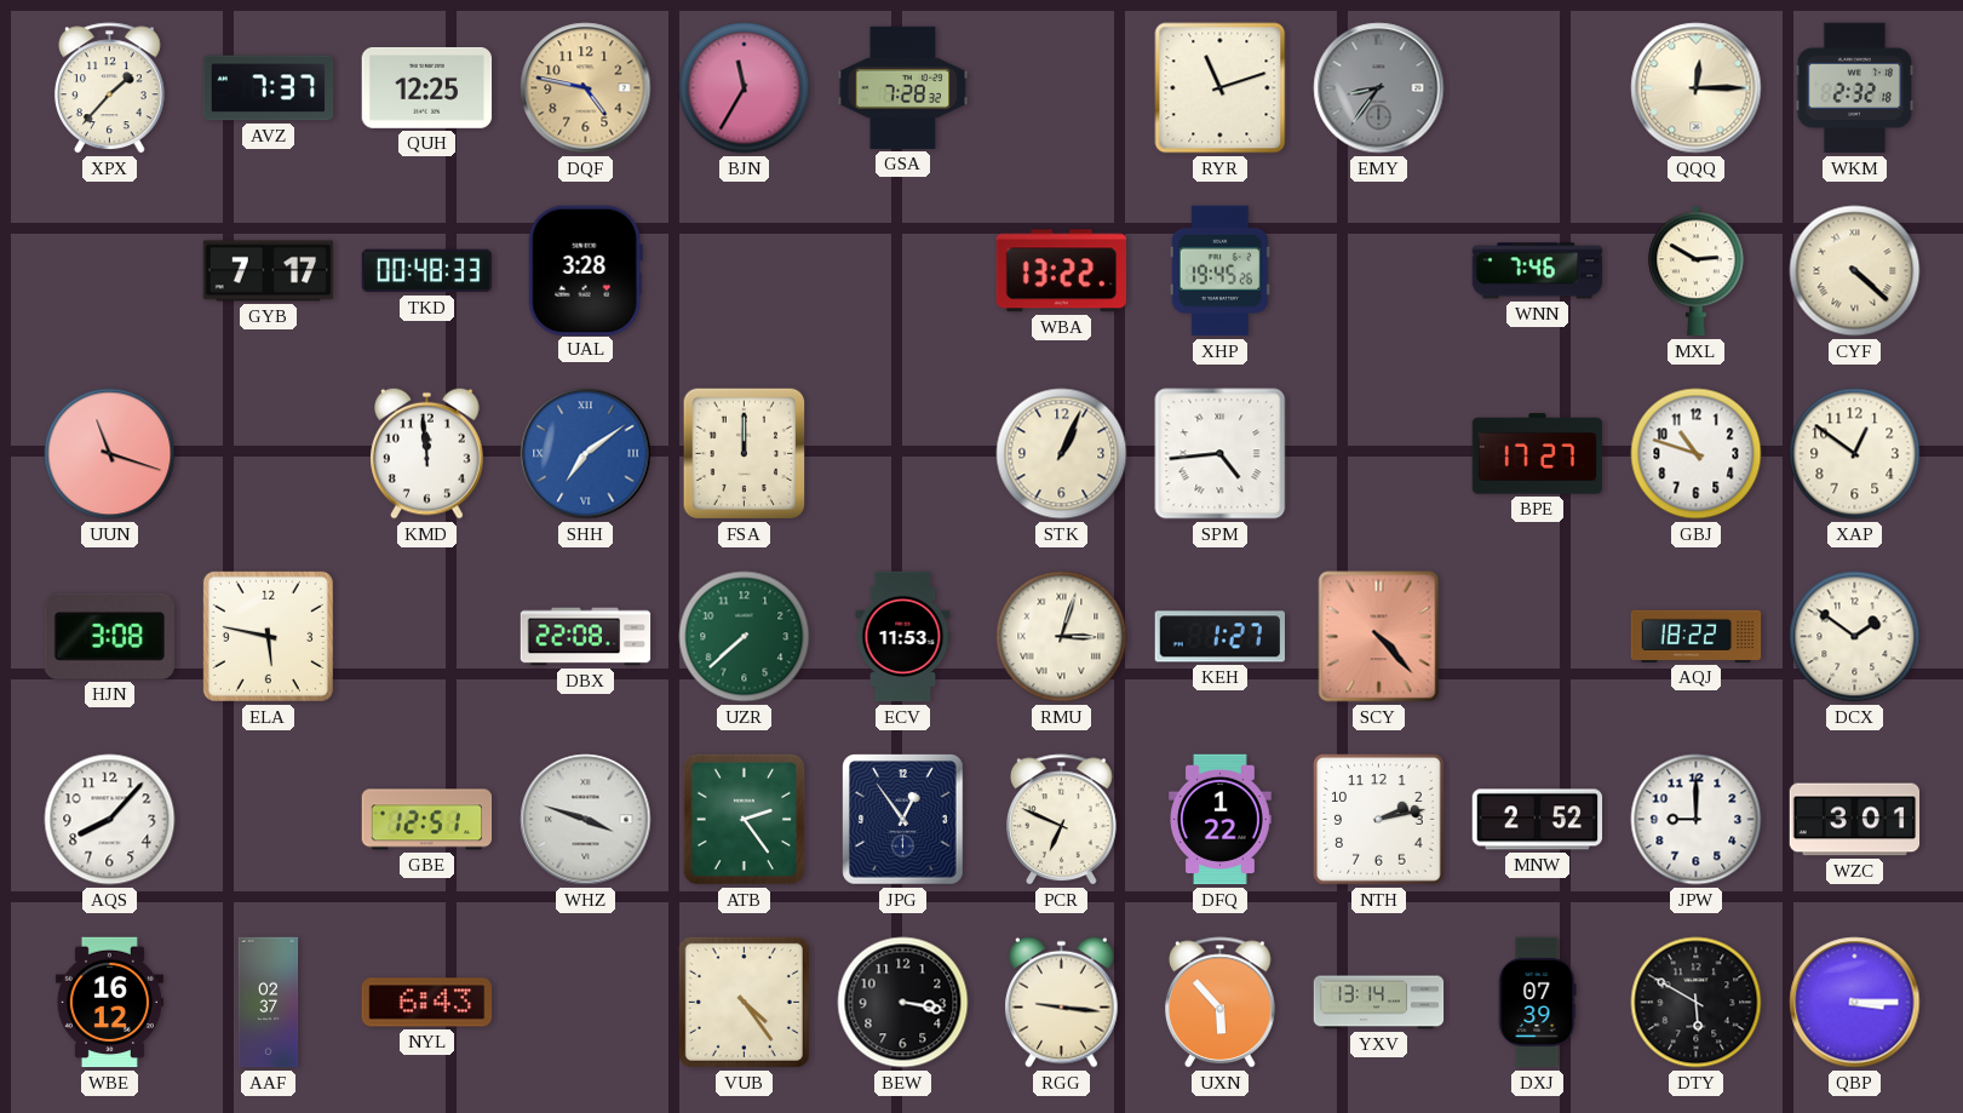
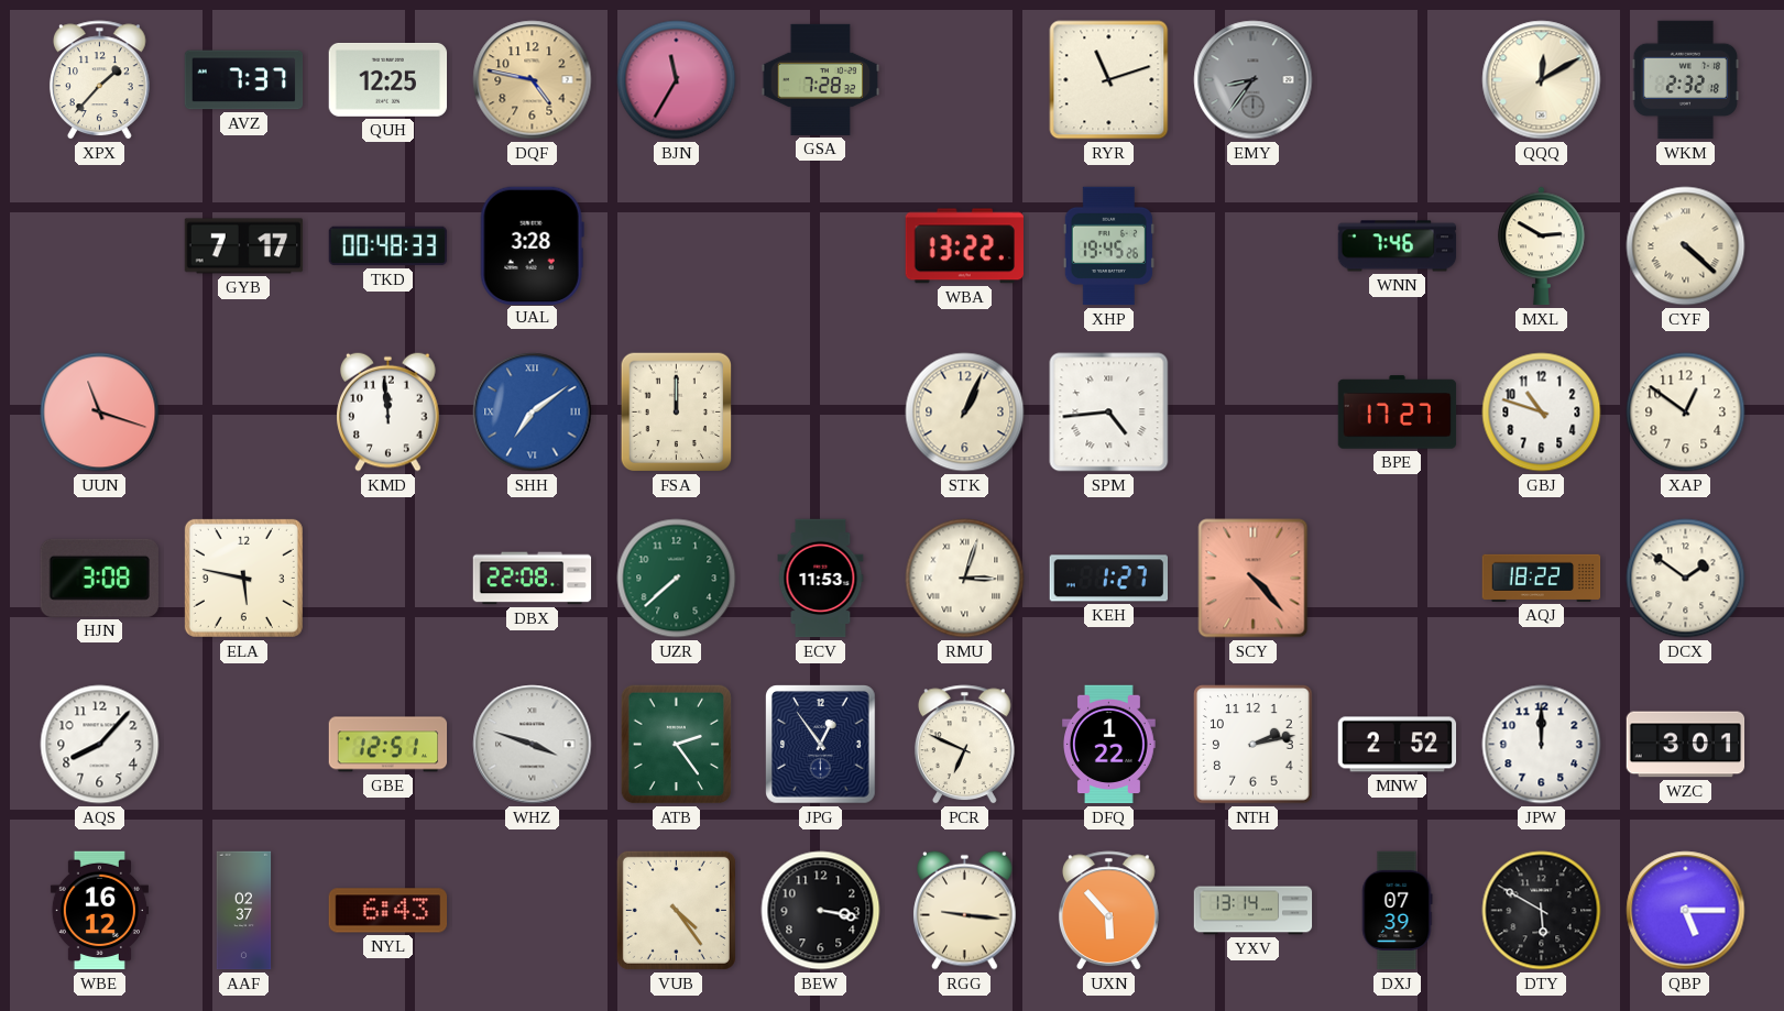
QQQ: 12:15 -> 12:10
JPW: 9:00 -> 12:00
QBP: 3:15 -> 5:15
